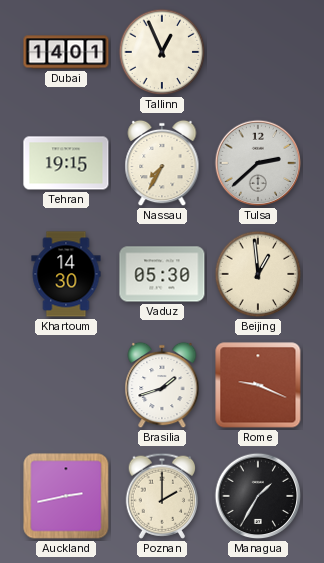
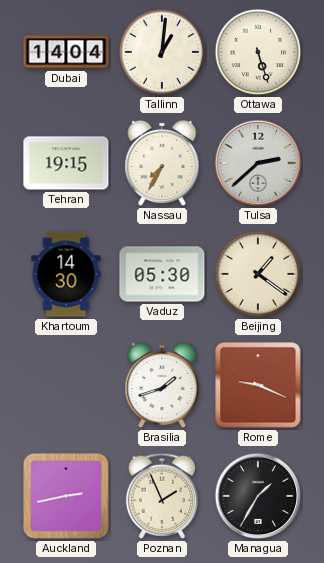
Dubai: 14:01 -> 14:04
Tallinn: 12:56 -> 1:01
Ottawa: none -> 5:27
Beijing: 12:59 -> 1:21
Poznan: 2:00 -> 1:56
